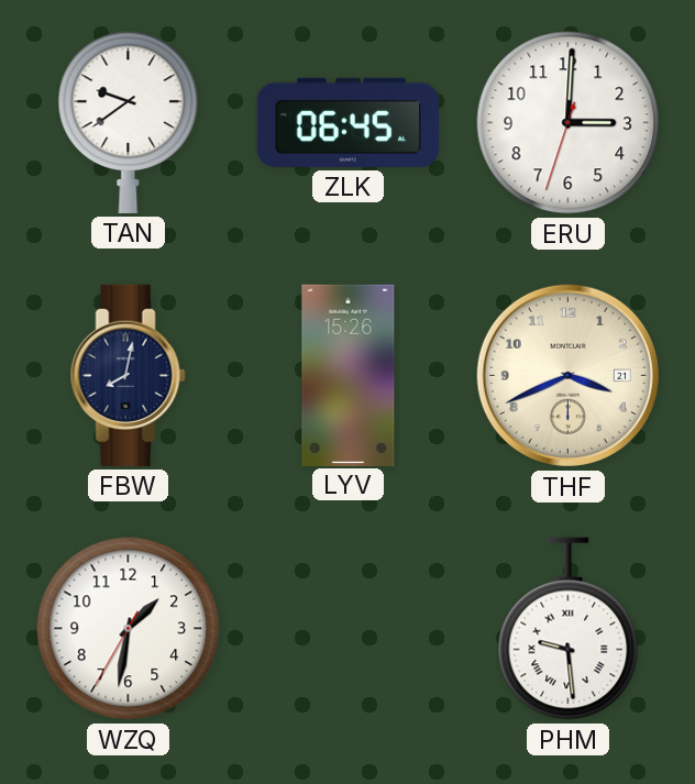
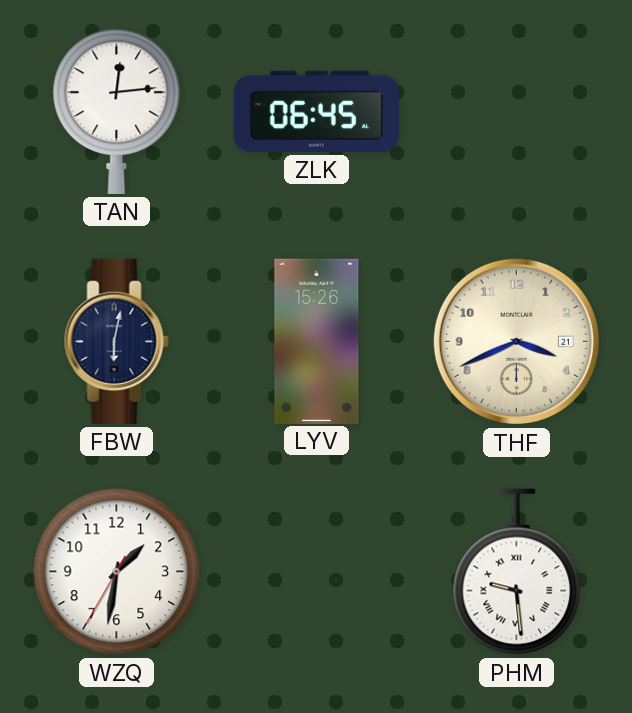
TAN: 9:39 -> 12:14
ERU: 3:00 -> none
FBW: 8:02 -> 6:02
